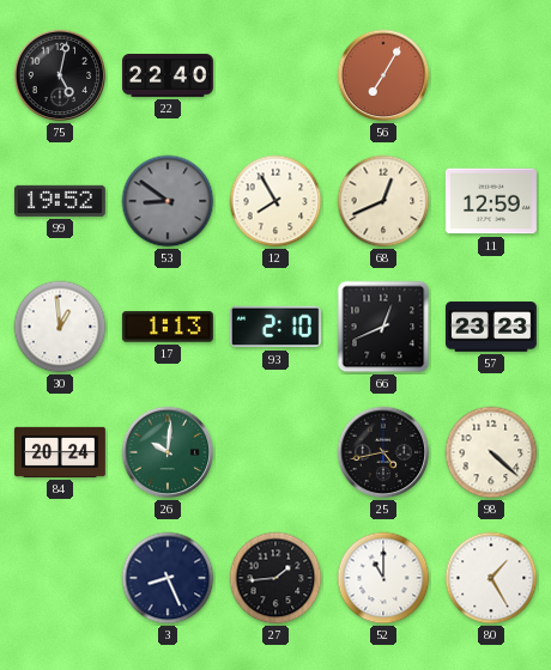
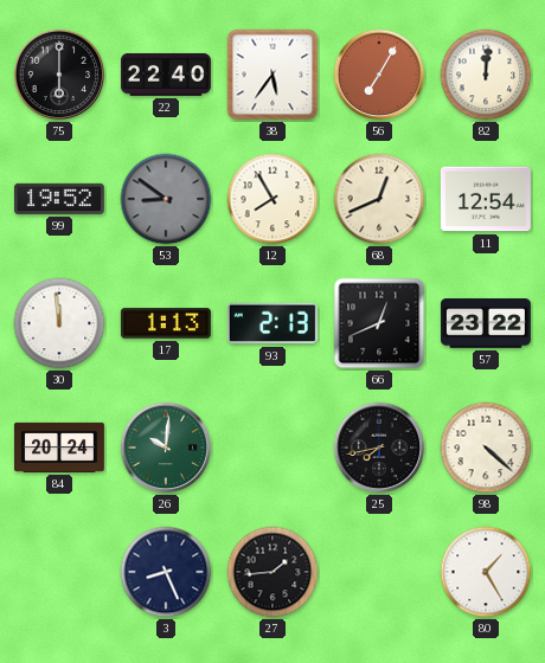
75: 5:02 -> 6:00
38: none -> 5:36
82: none -> 12:01
11: 12:59 -> 12:54
30: 12:59 -> 11:59
93: 2:10 -> 2:13
57: 23:23 -> 23:22
25: 4:43 -> 7:43
52: 11:00 -> none
